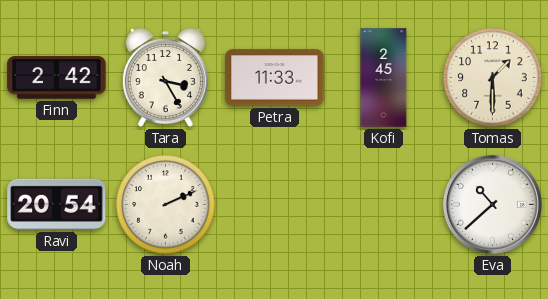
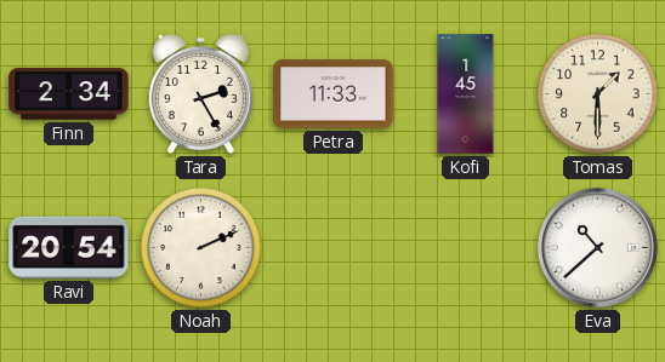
Finn: 2:42 -> 2:34
Tara: 3:25 -> 2:25
Kofi: 2:45 -> 1:45
